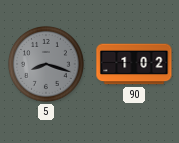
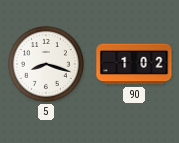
5 dial: grey -> white
